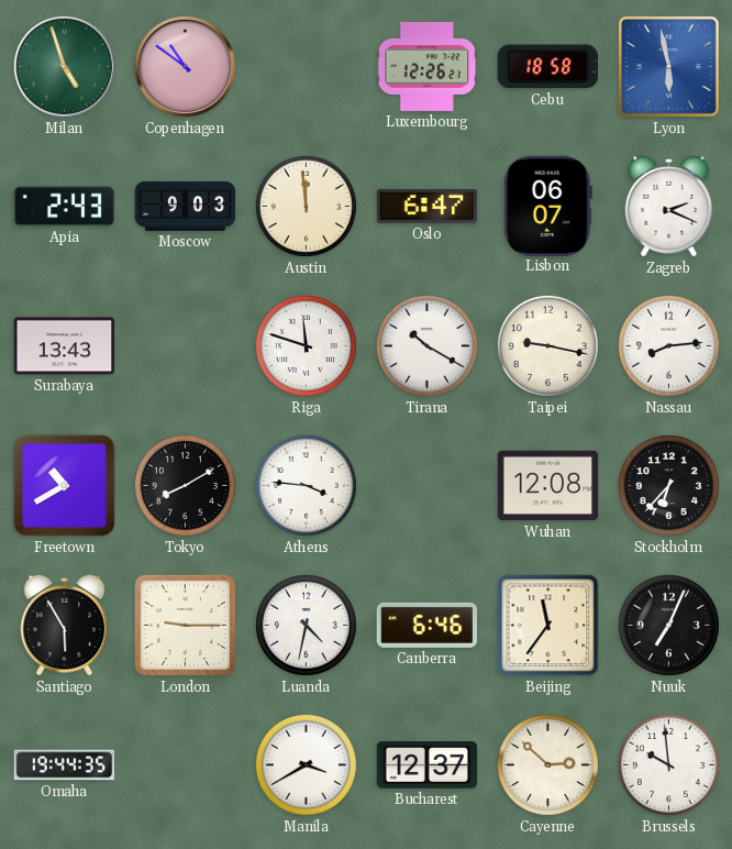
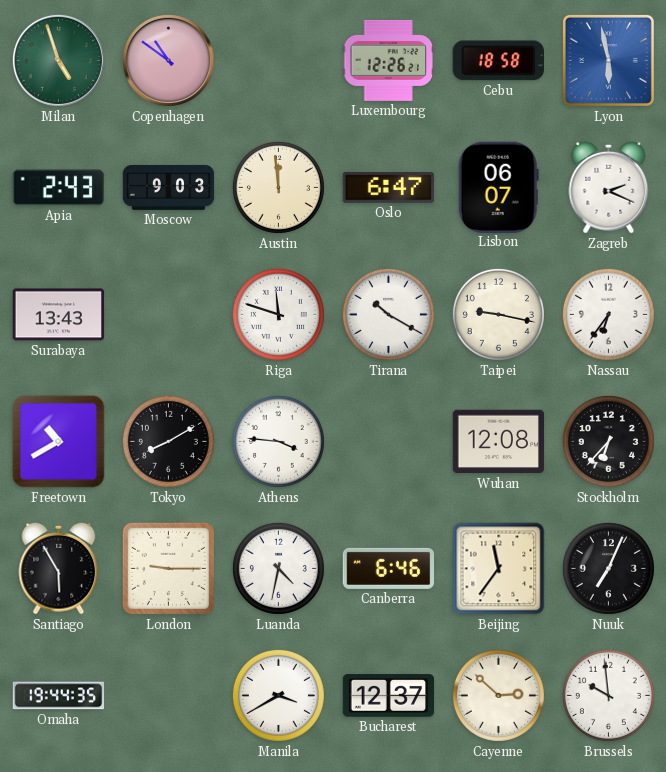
Nassau: 8:14 -> 6:36
